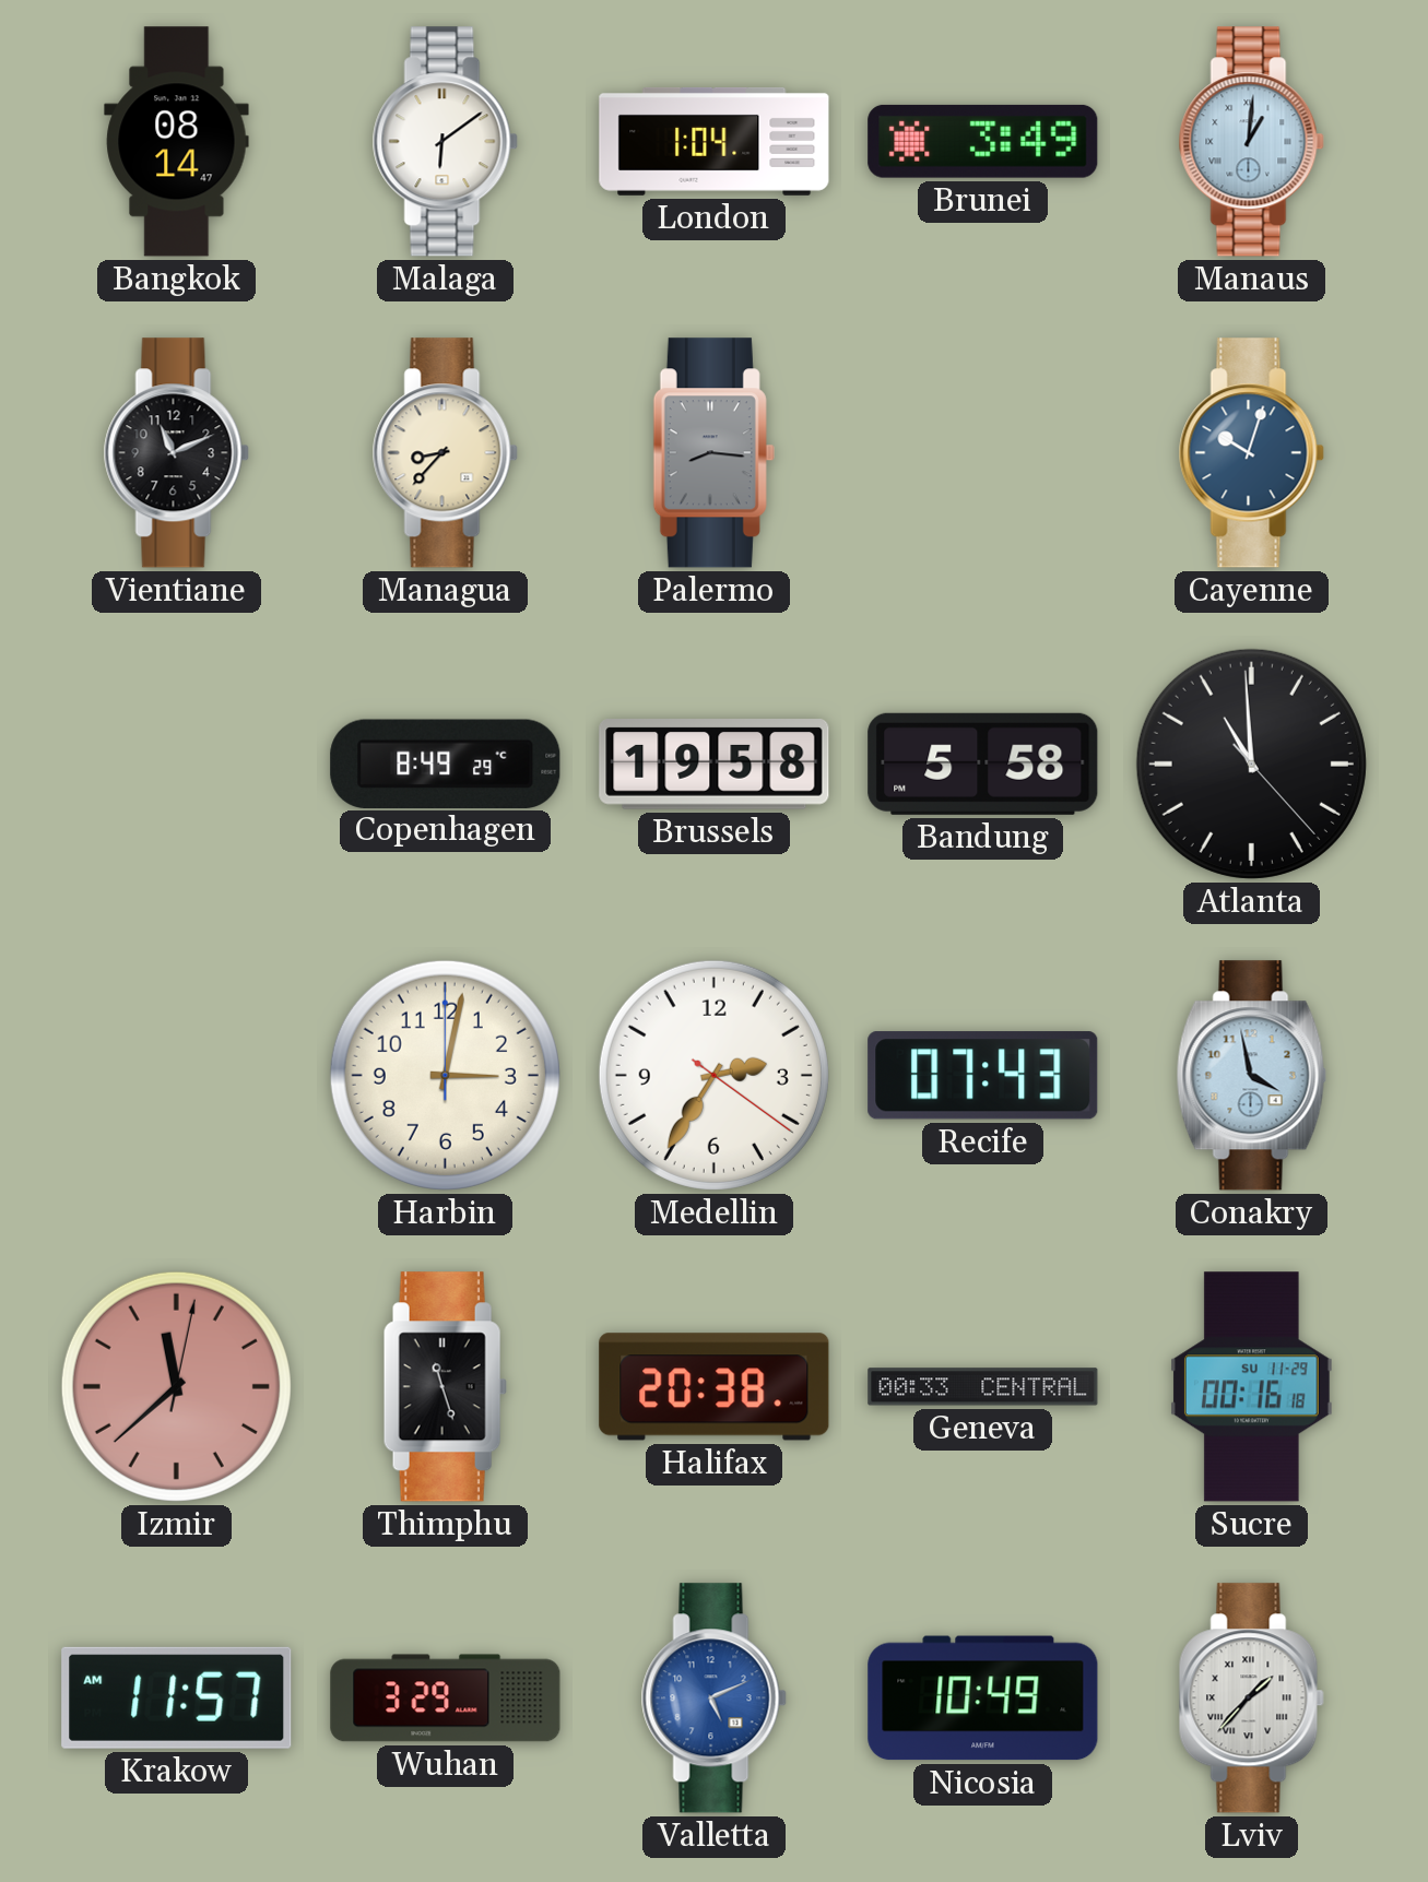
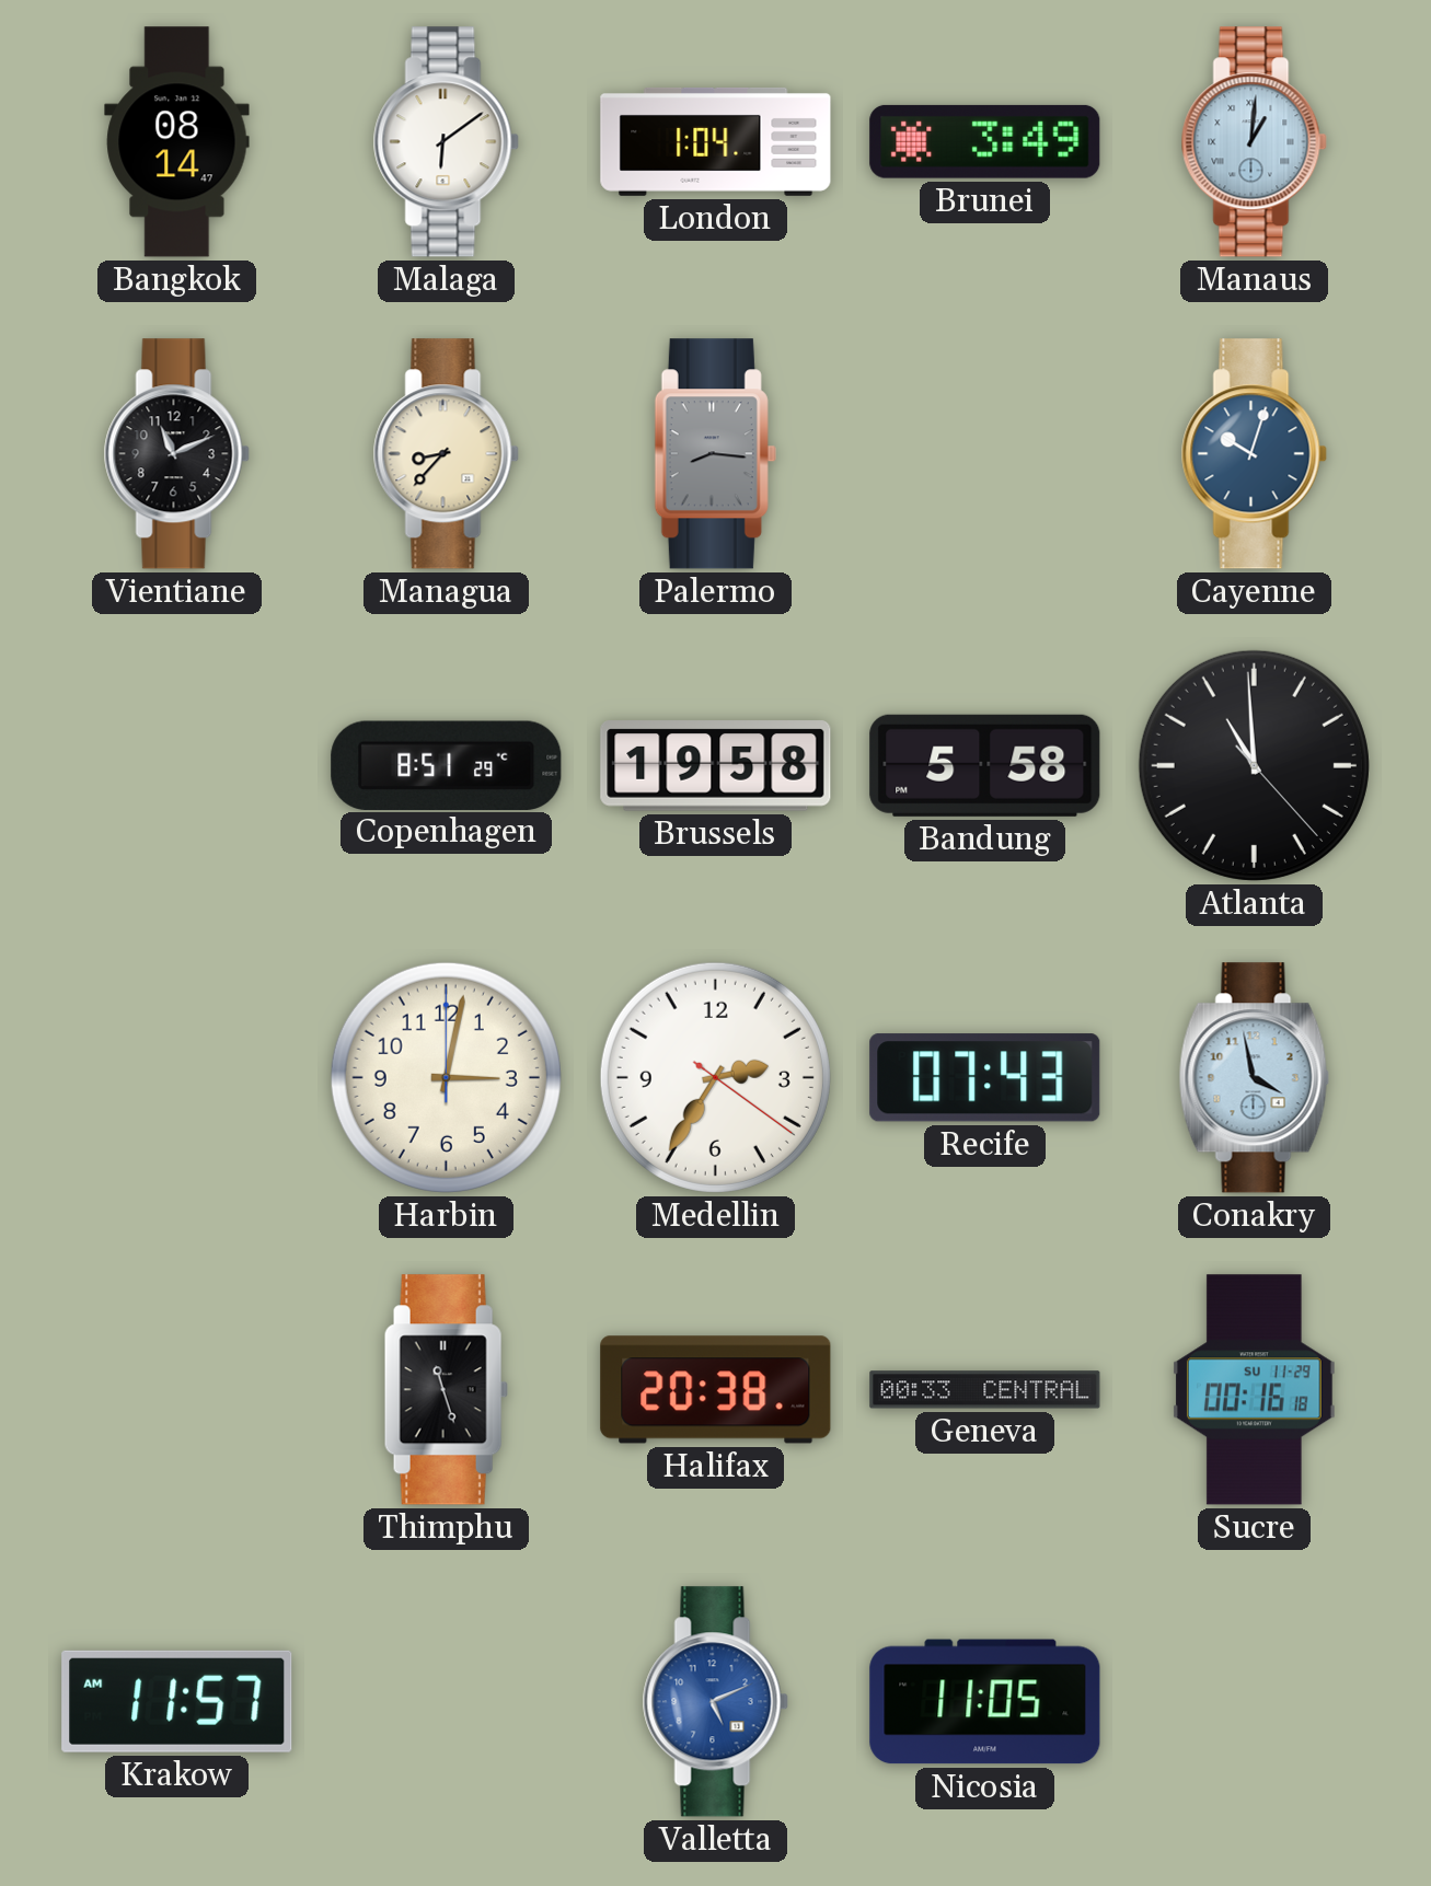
Copenhagen: 8:49 -> 8:51
Izmir: 11:38 -> none
Wuhan: 3:29 -> none
Nicosia: 10:49 -> 11:05
Lviv: 1:37 -> none
